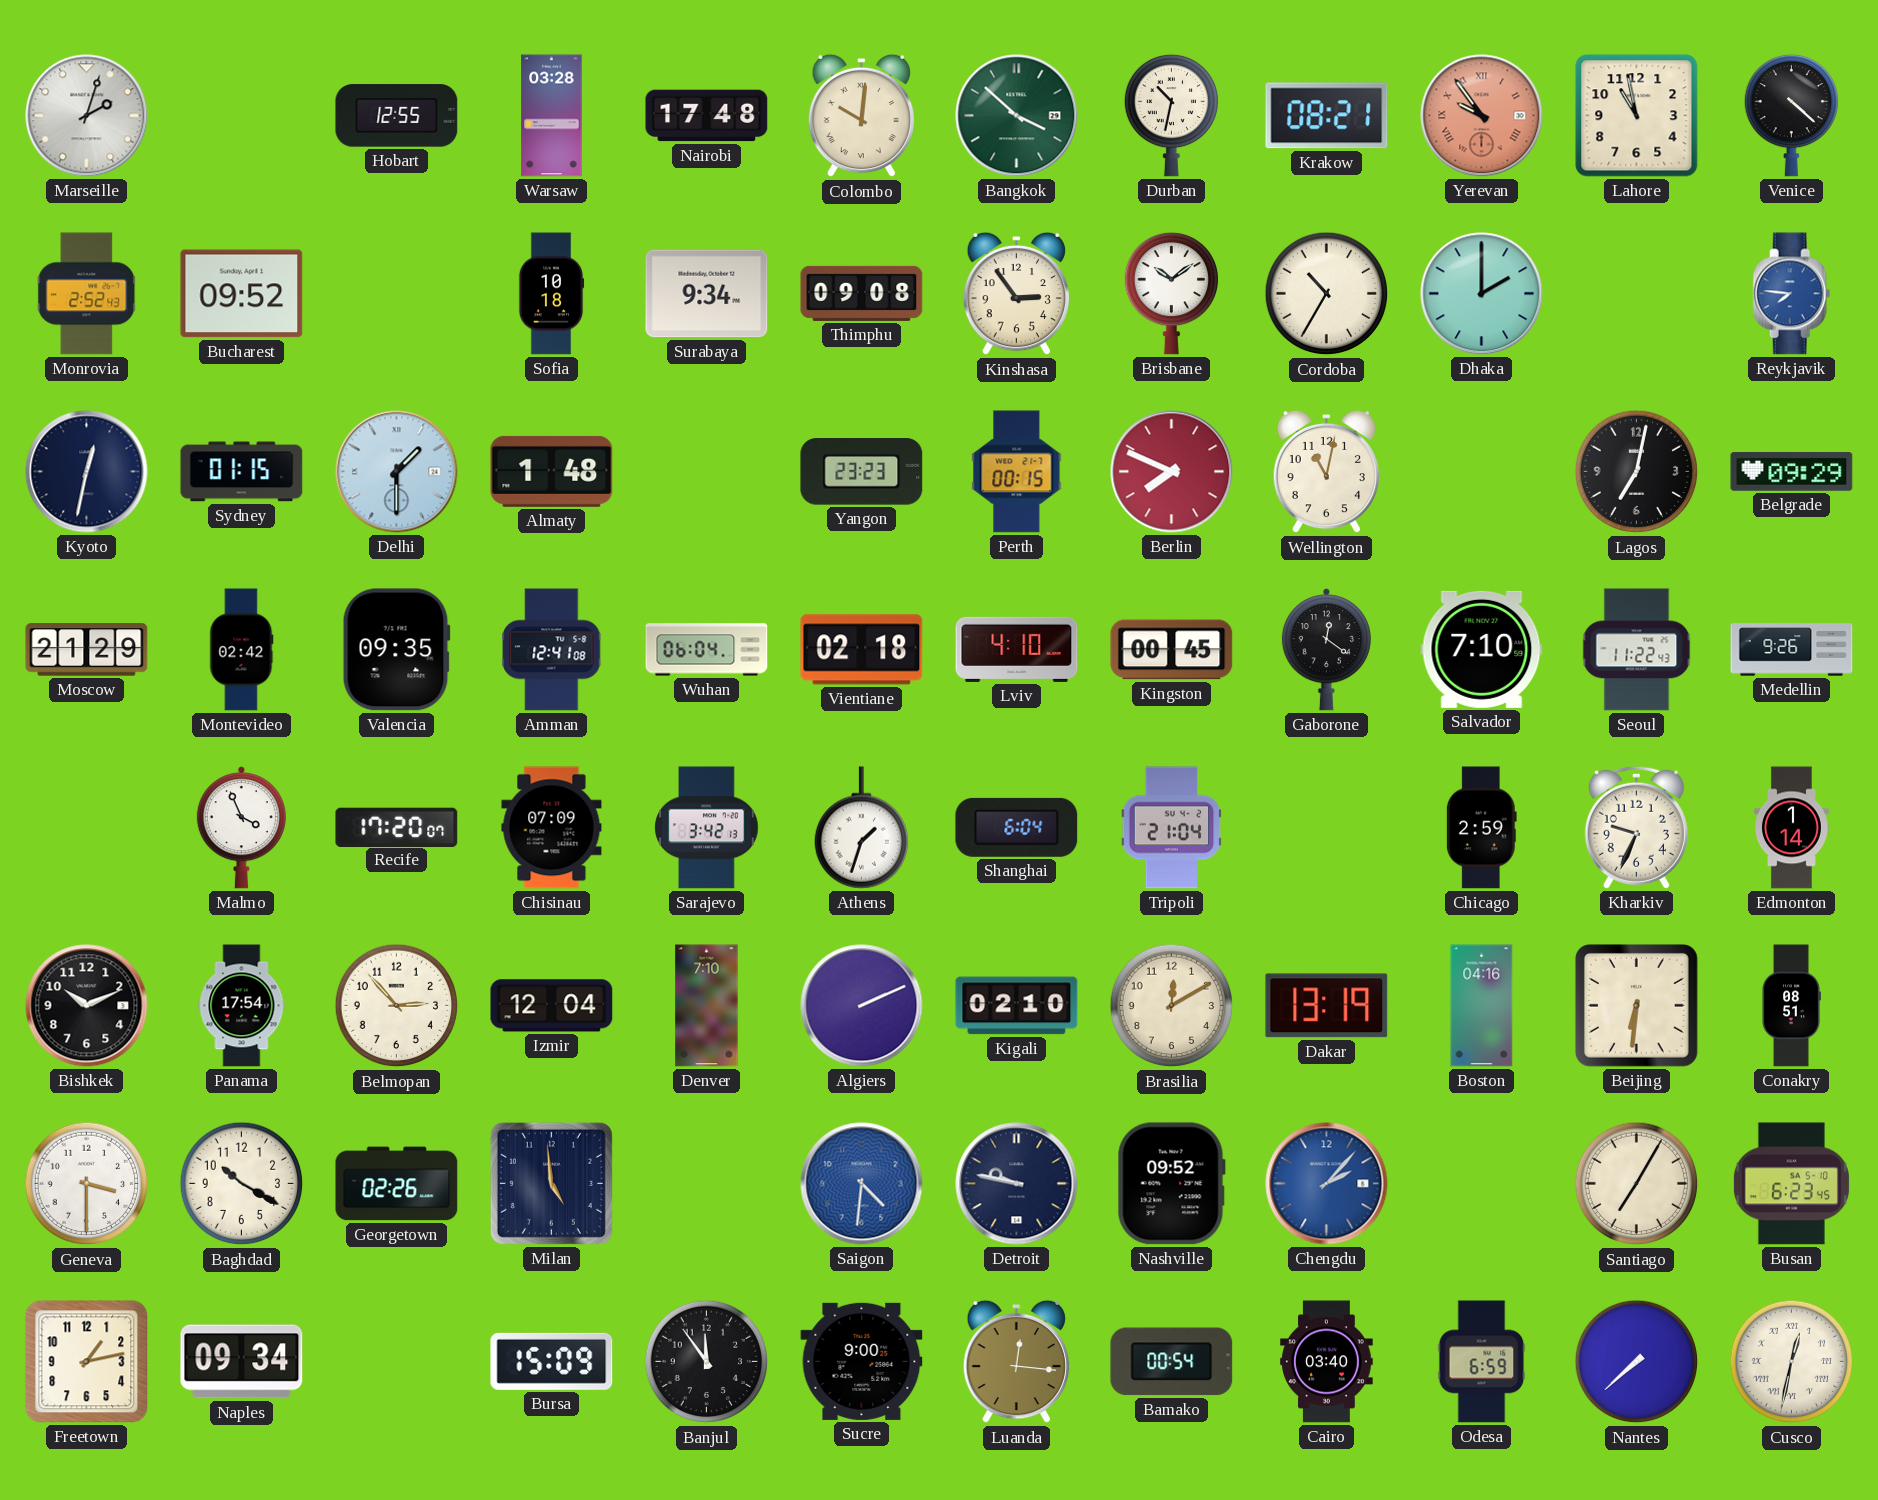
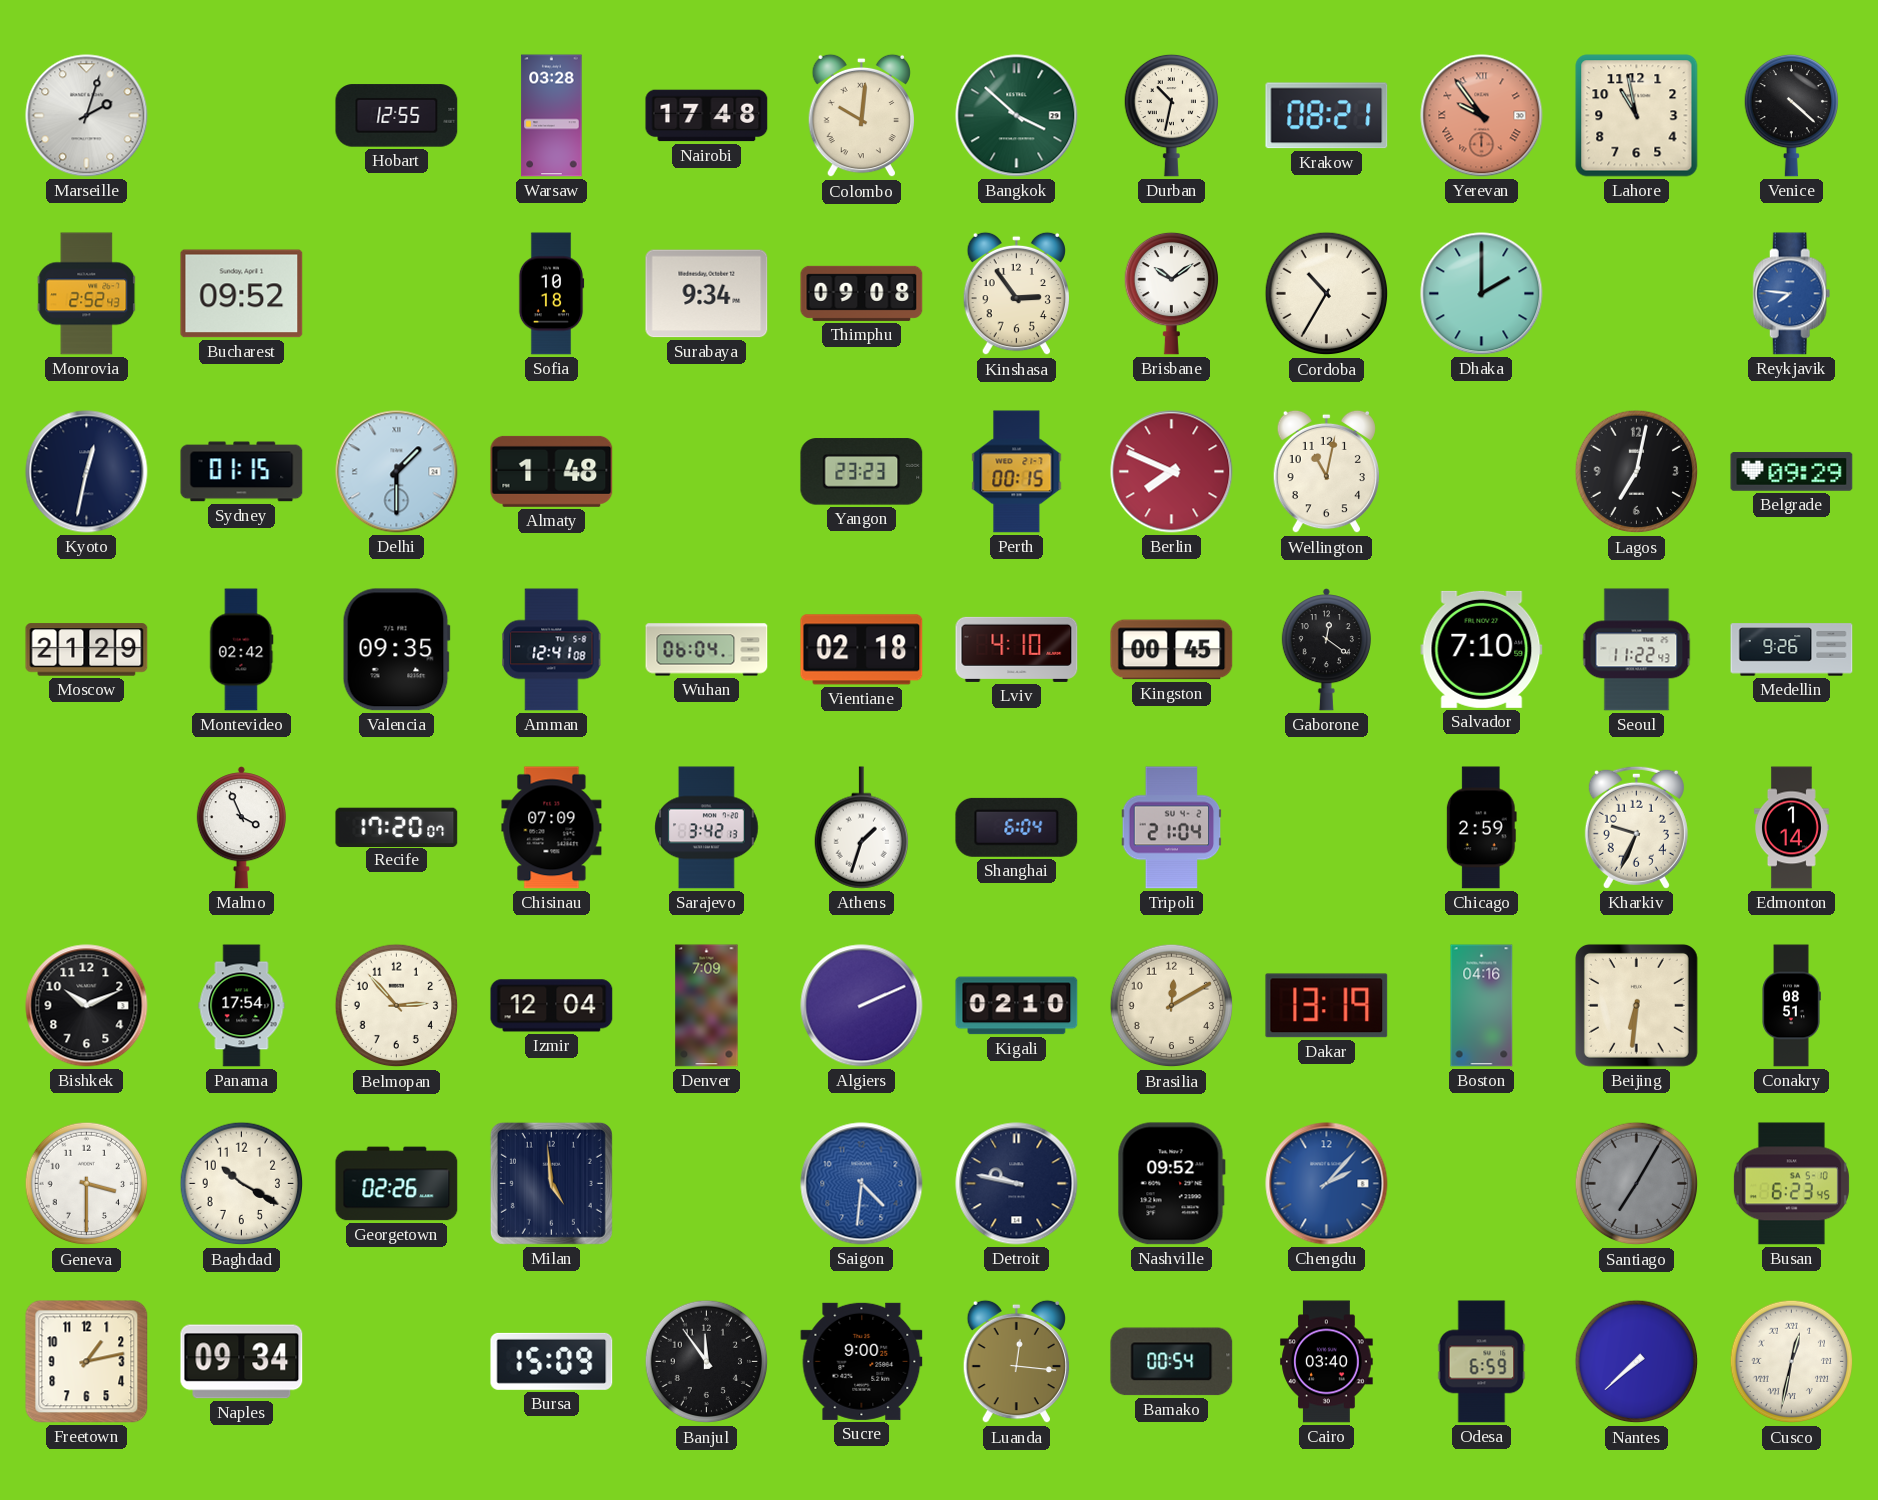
Denver: 7:10 -> 7:09
Santiago dial: cream -> grey
